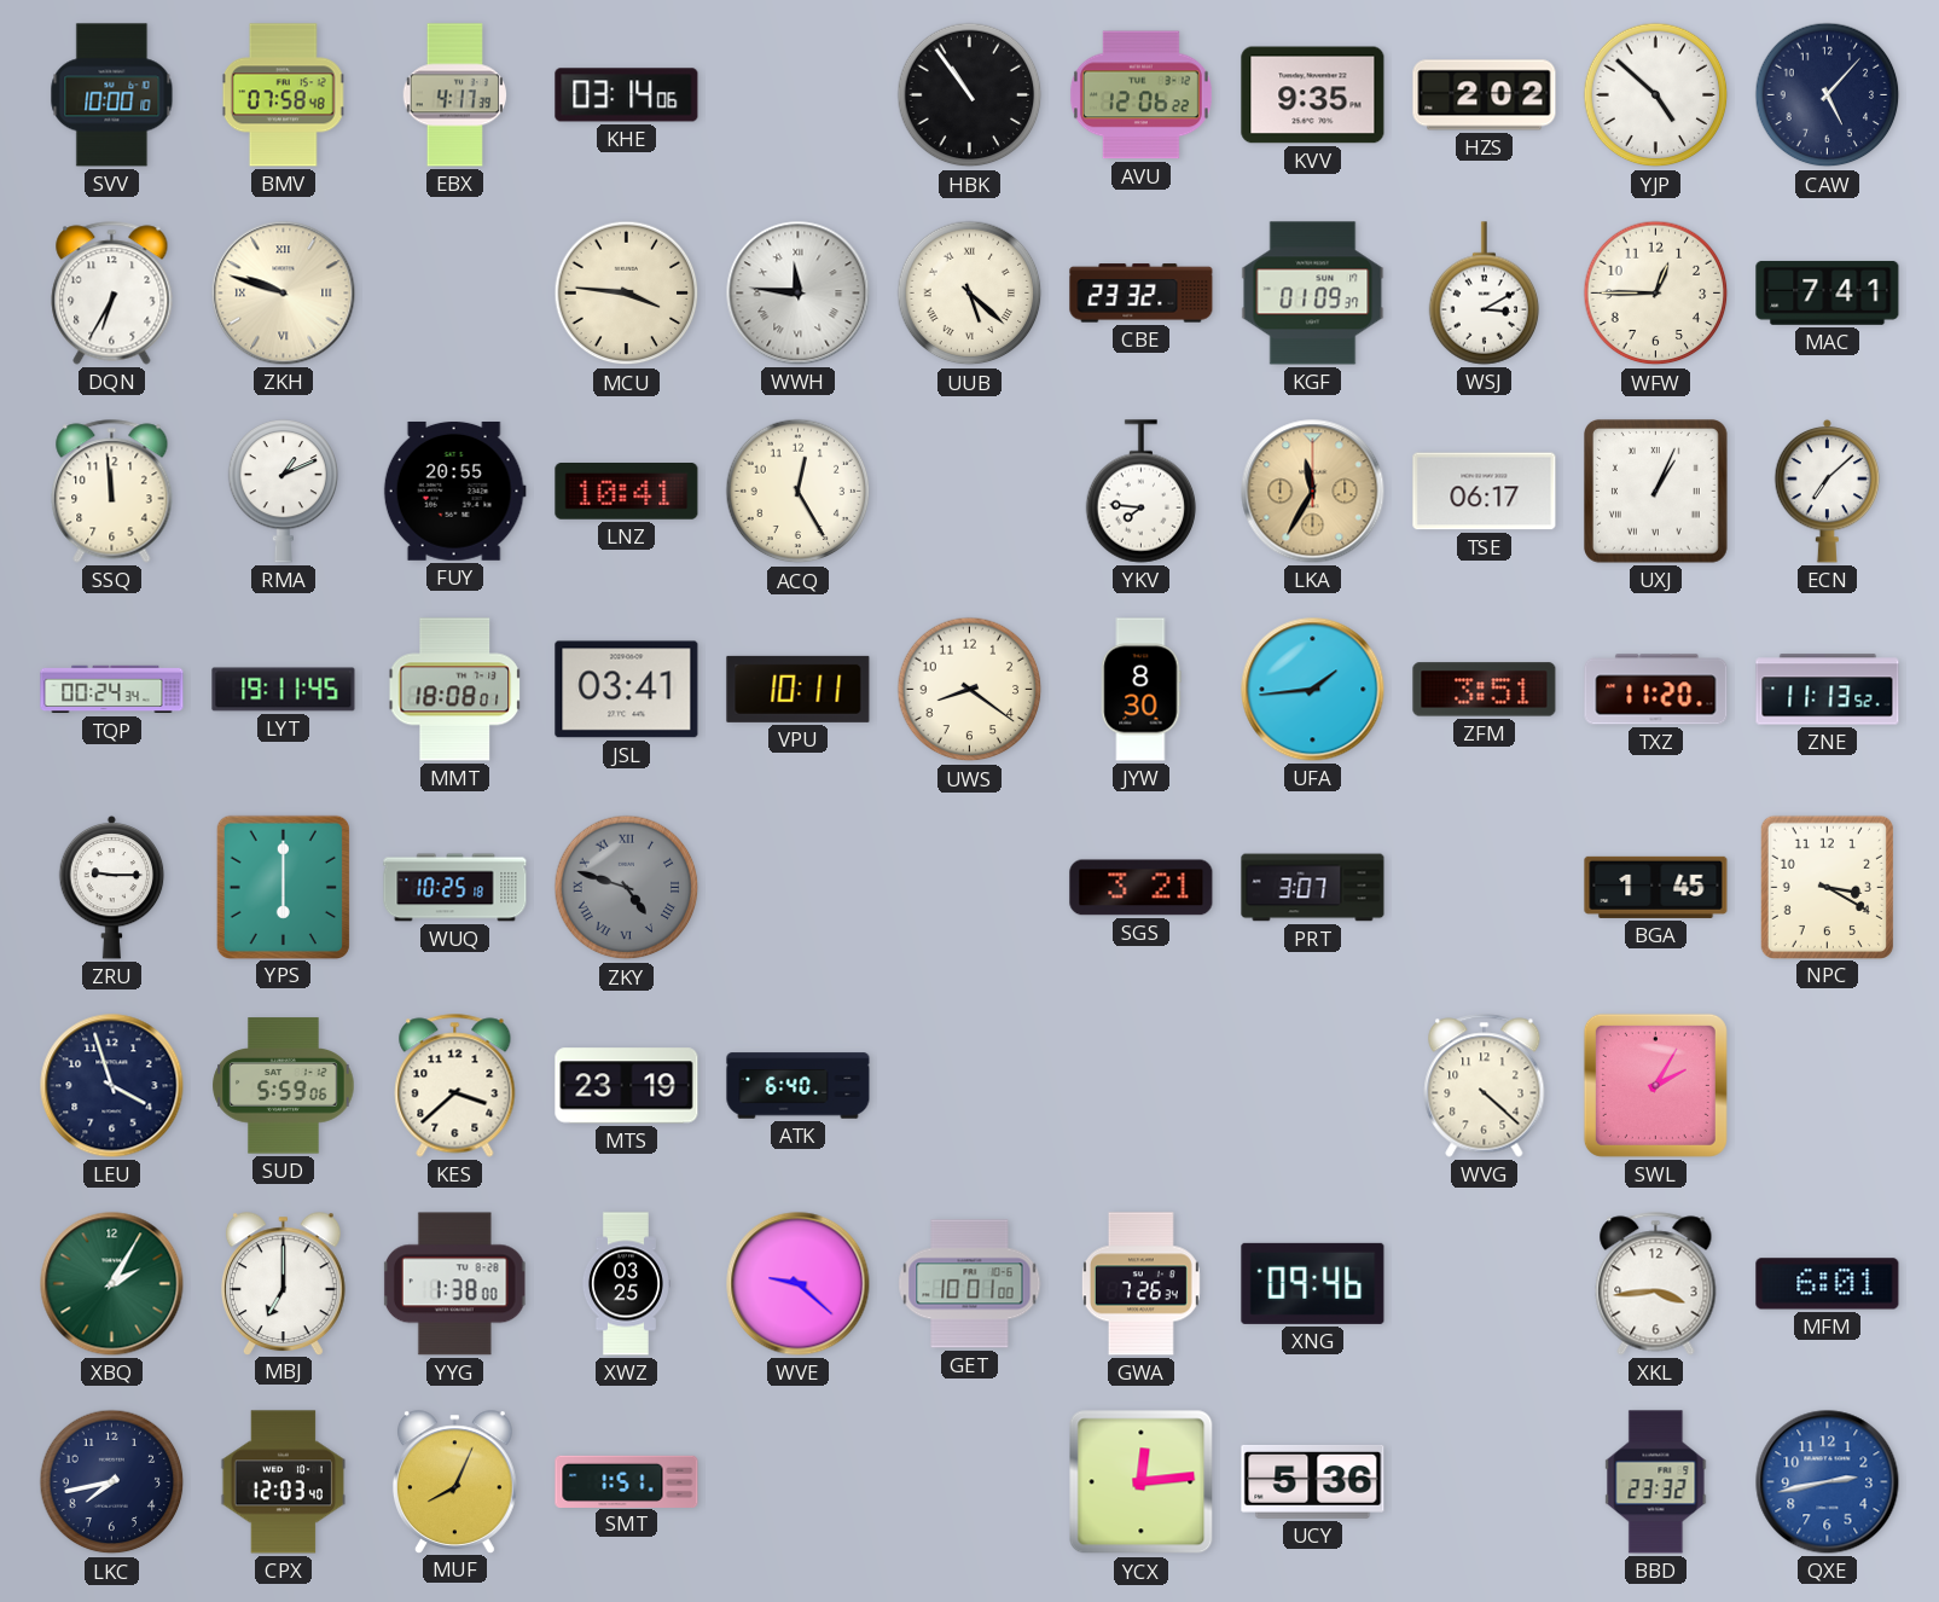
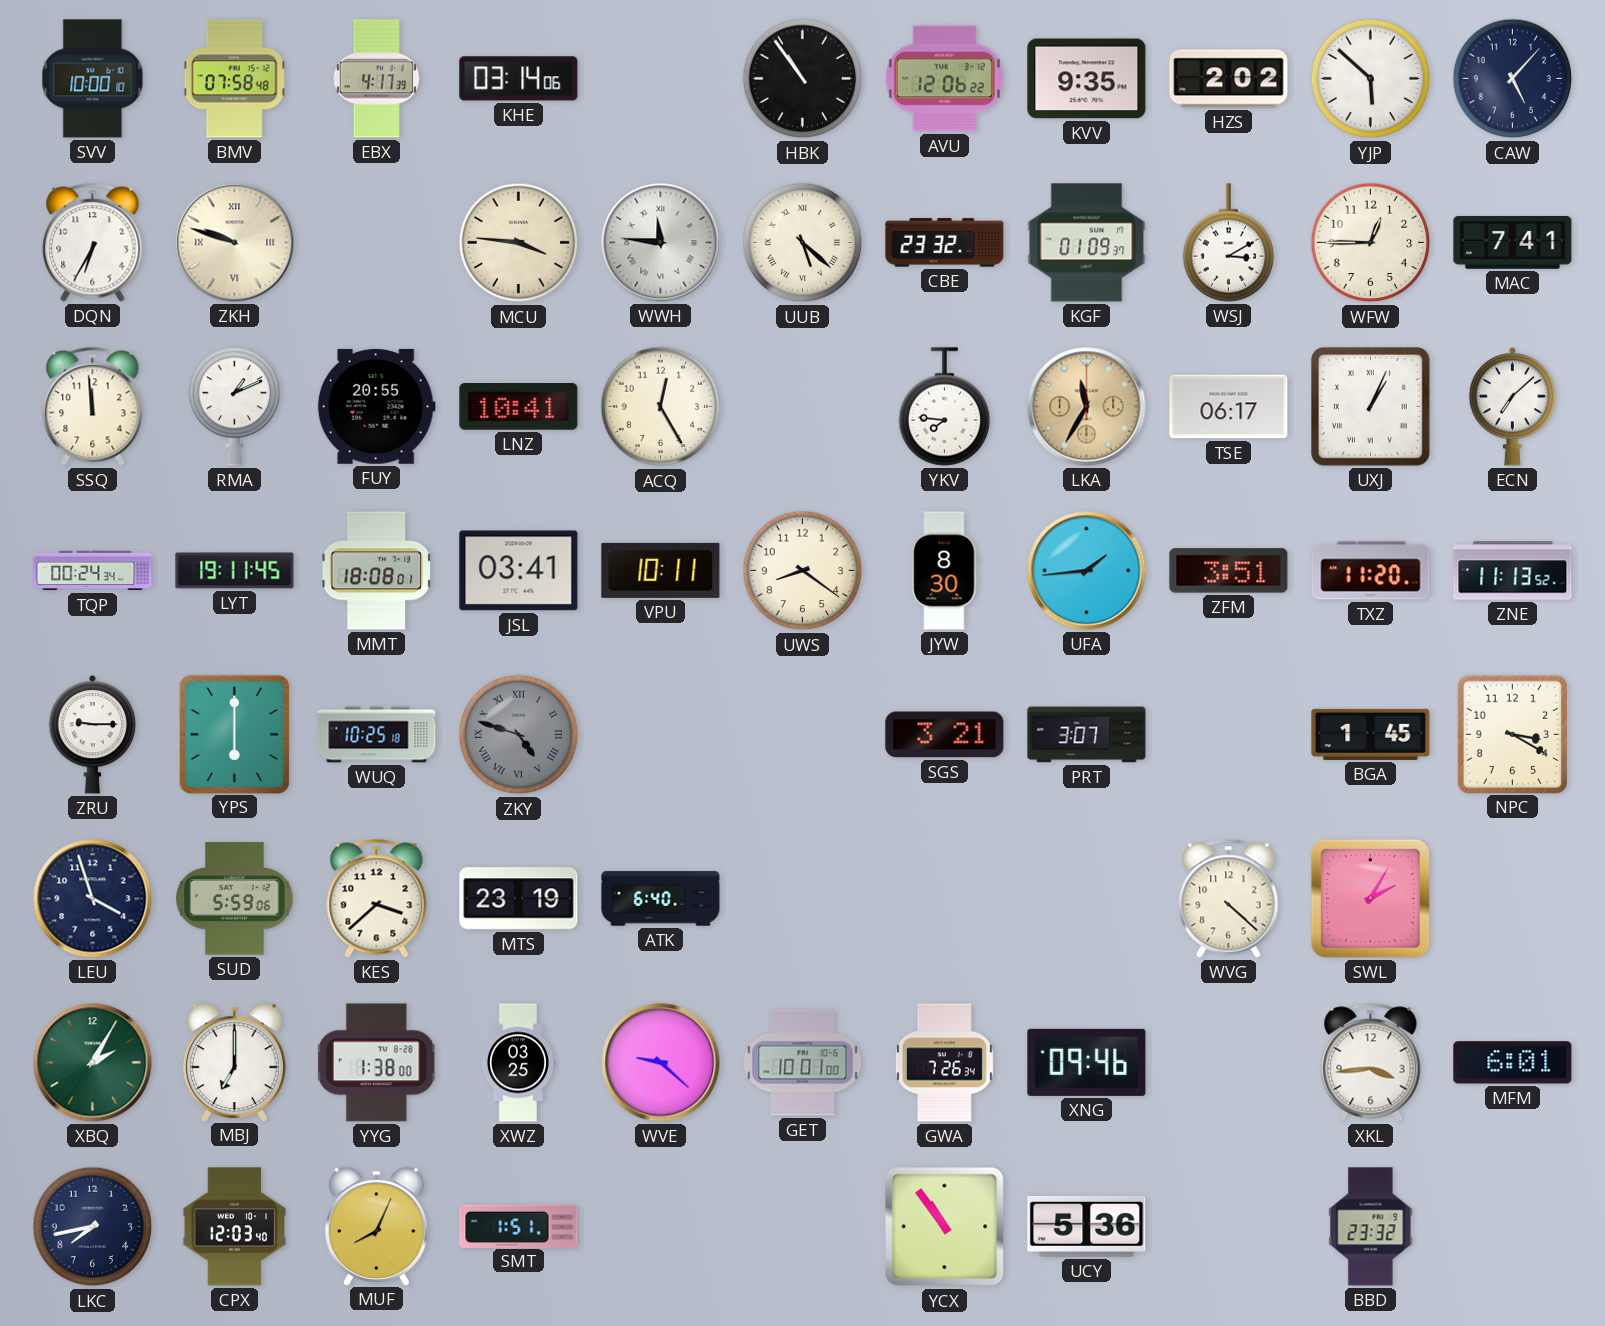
YJP: 4:52 -> 5:52
YCX: 12:14 -> 10:54
QXE: 2:43 -> none
